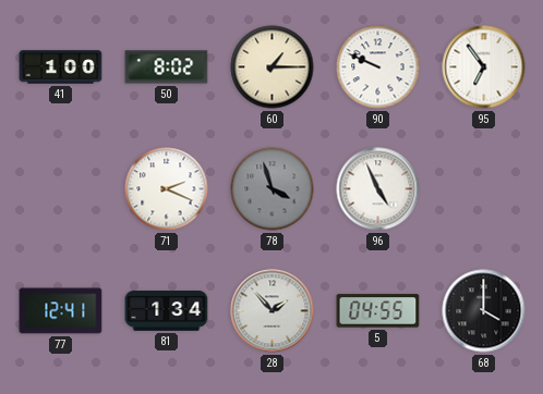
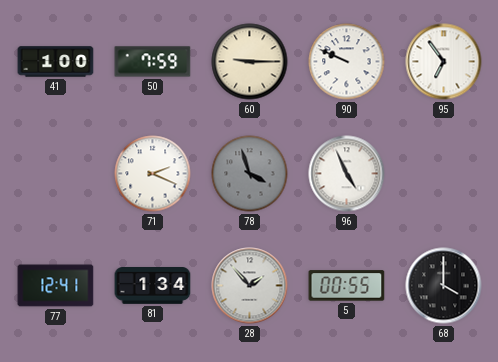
50: 8:02 -> 7:59
60: 1:15 -> 9:15
5: 04:55 -> 00:55
